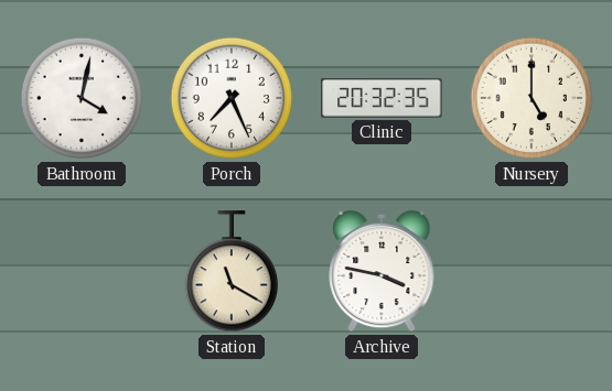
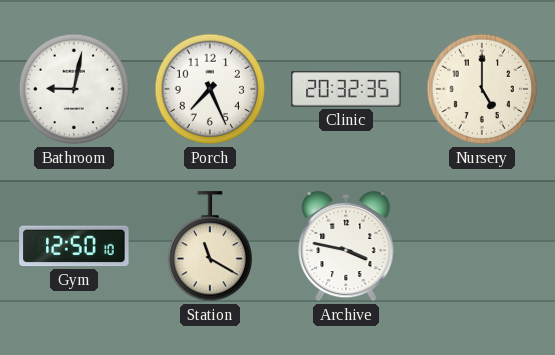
Bathroom: 4:02 -> 9:02
Gym: none -> 12:50
